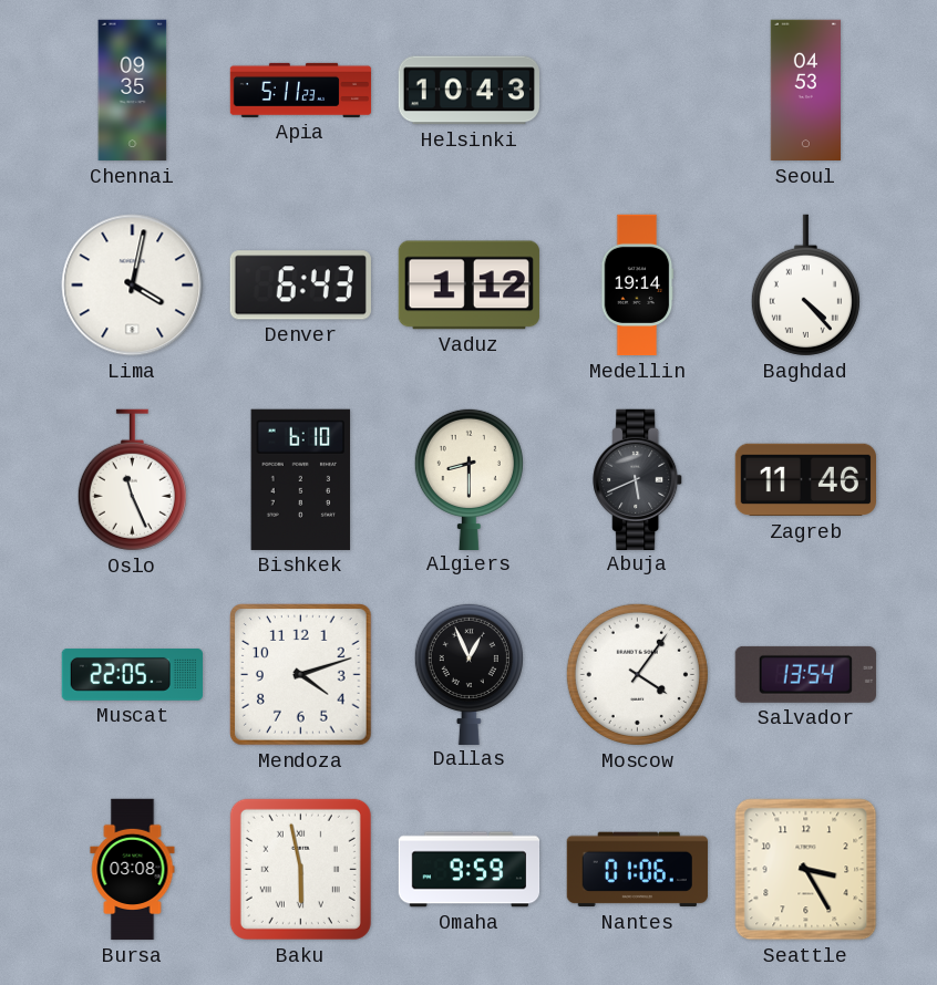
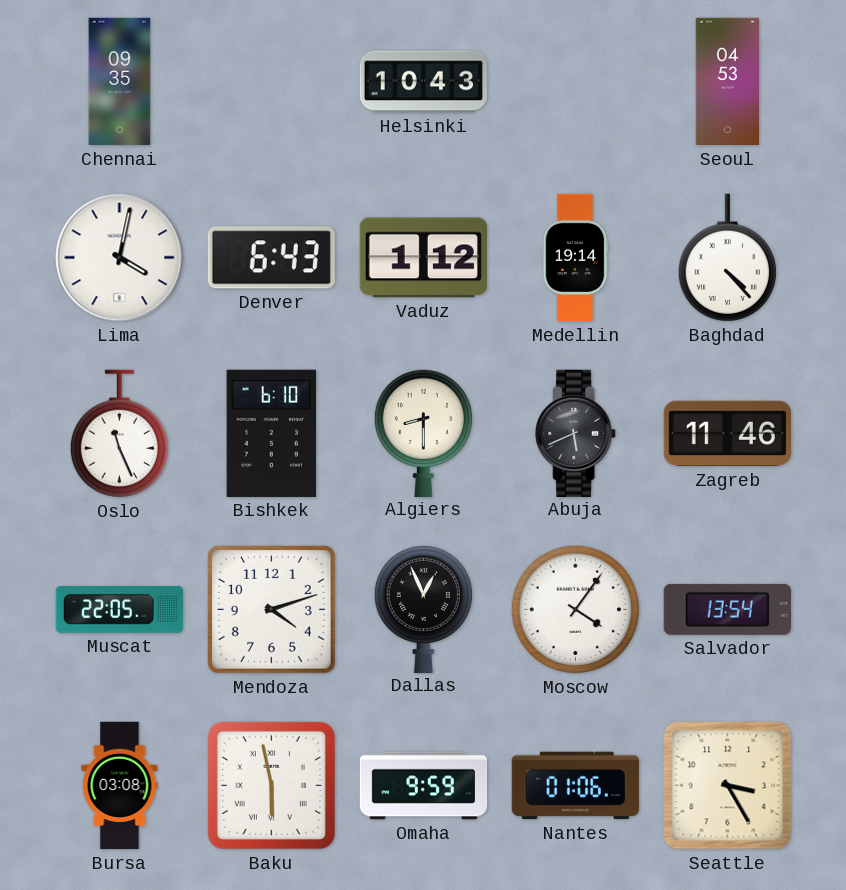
Apia: 5:11 -> none
